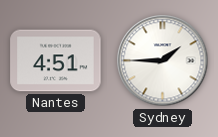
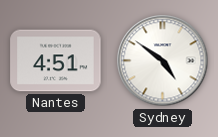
Sydney: 1:45 -> 4:51
